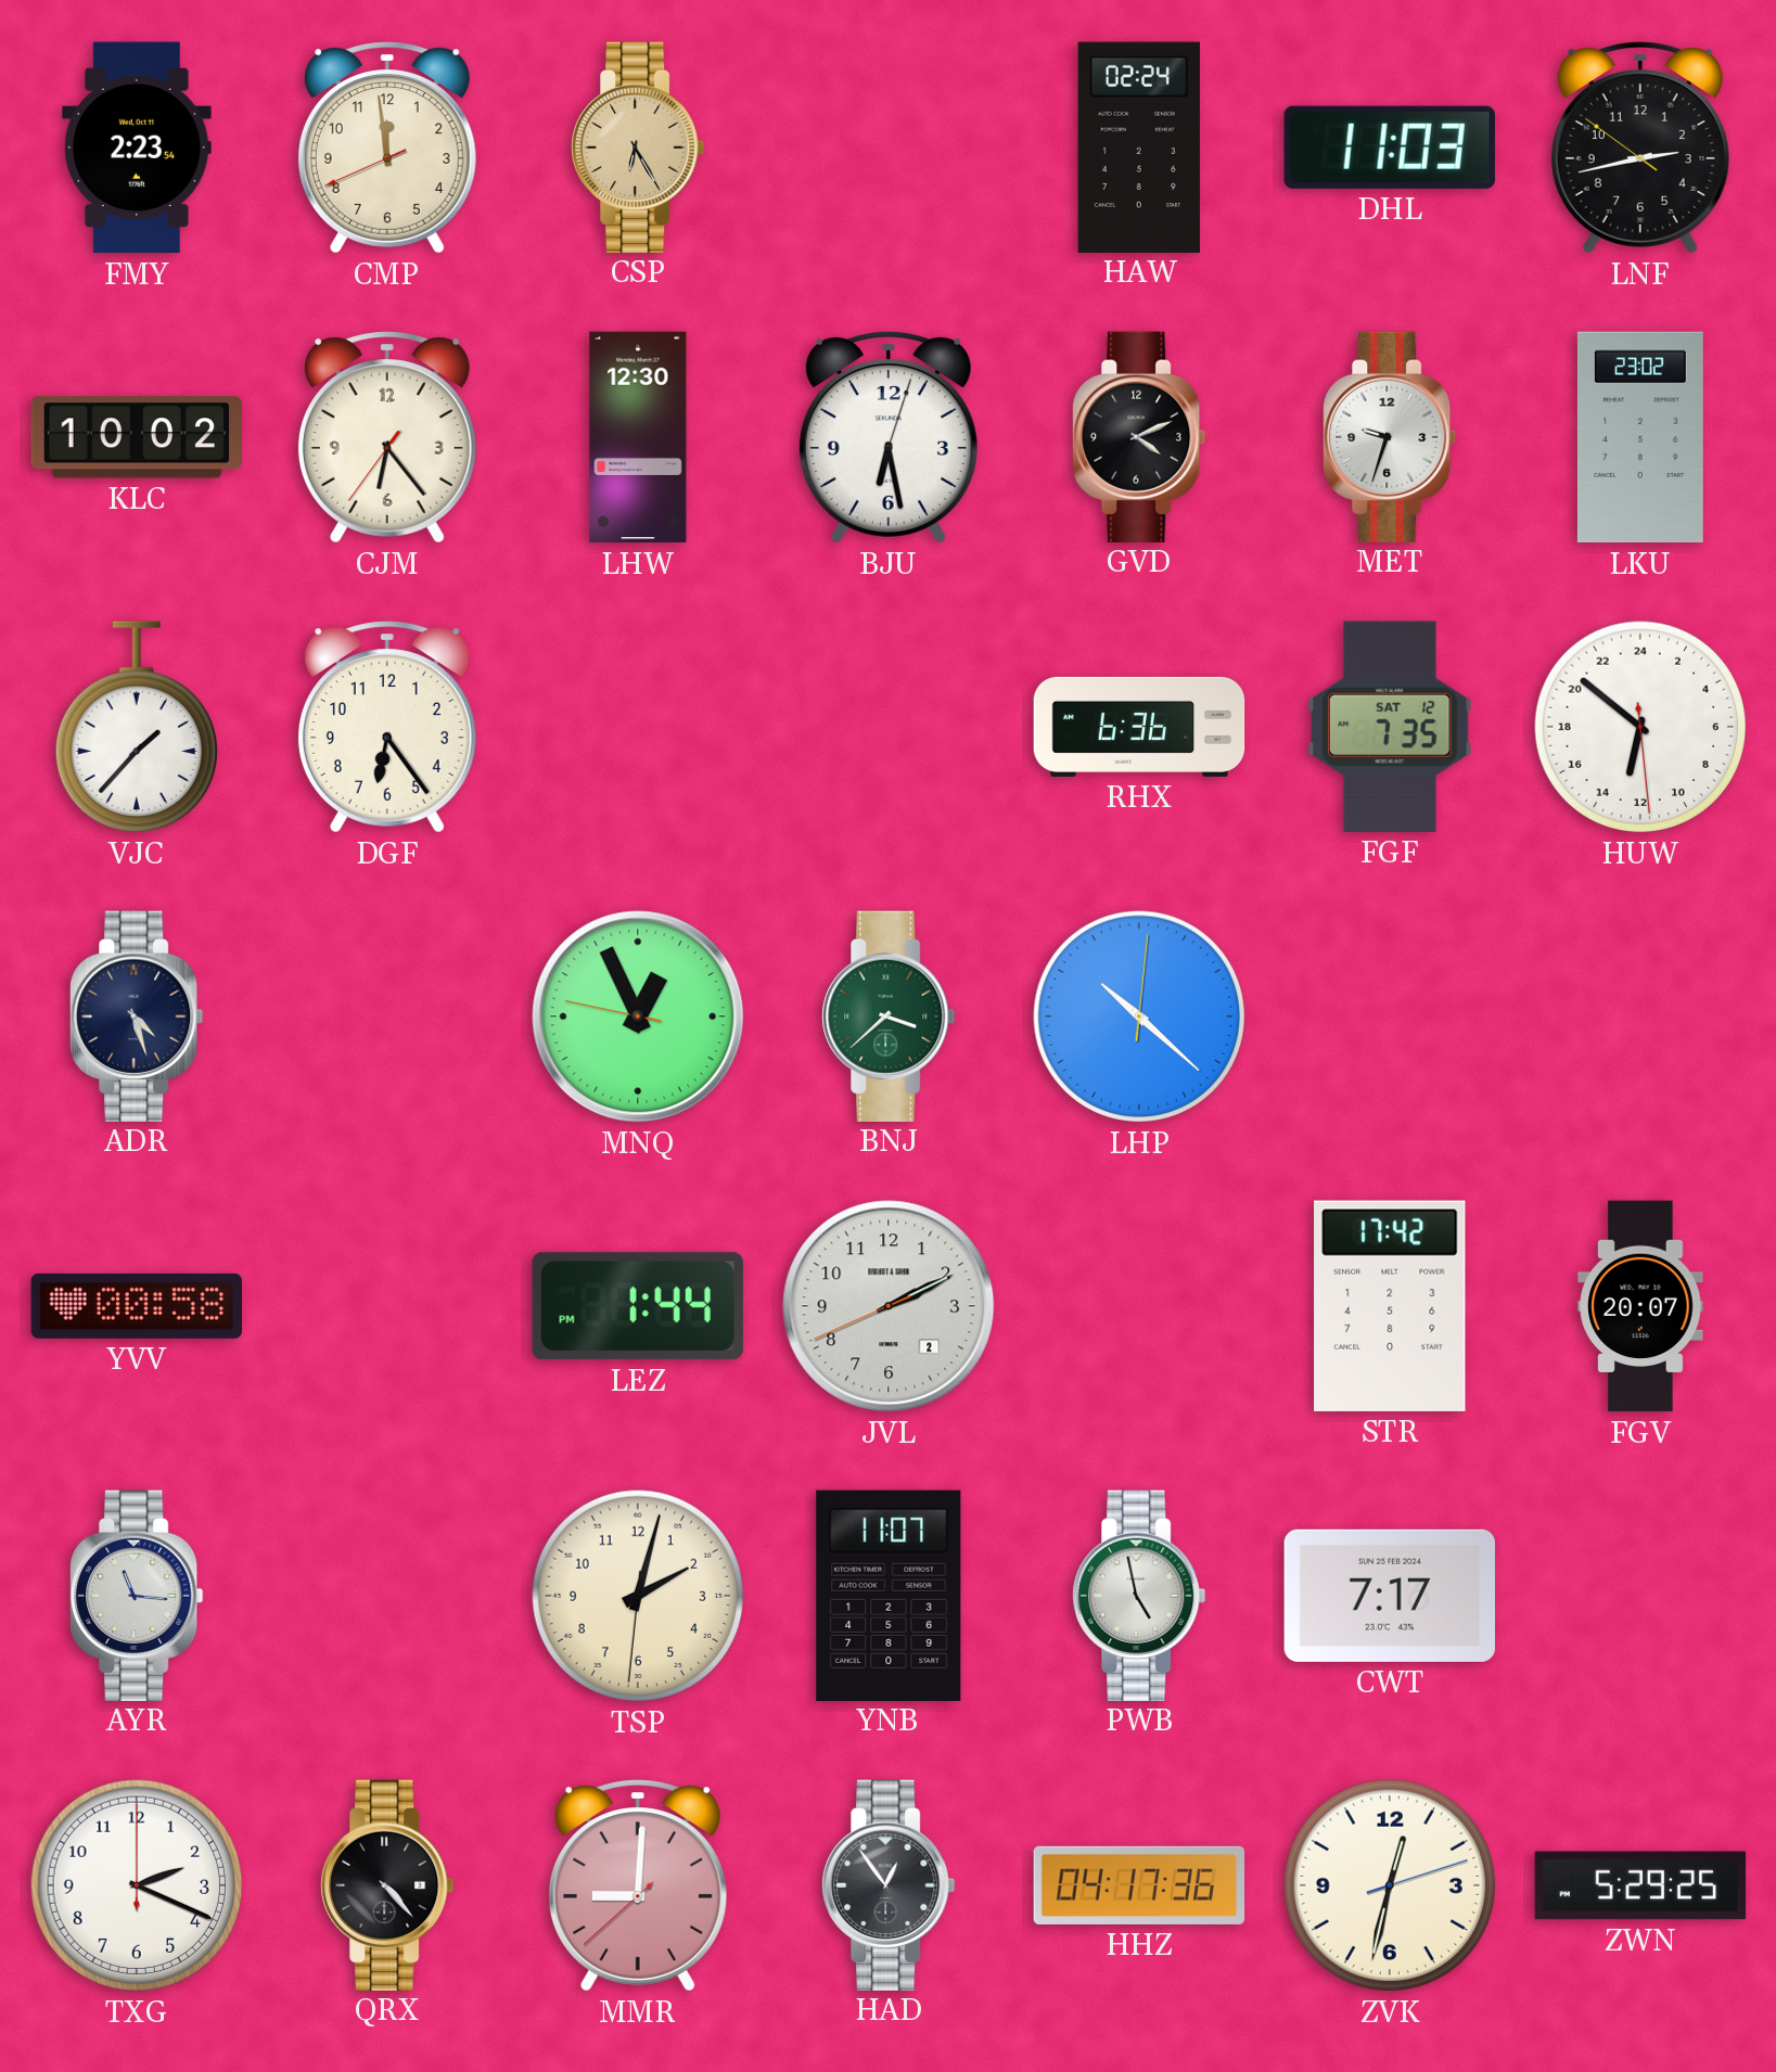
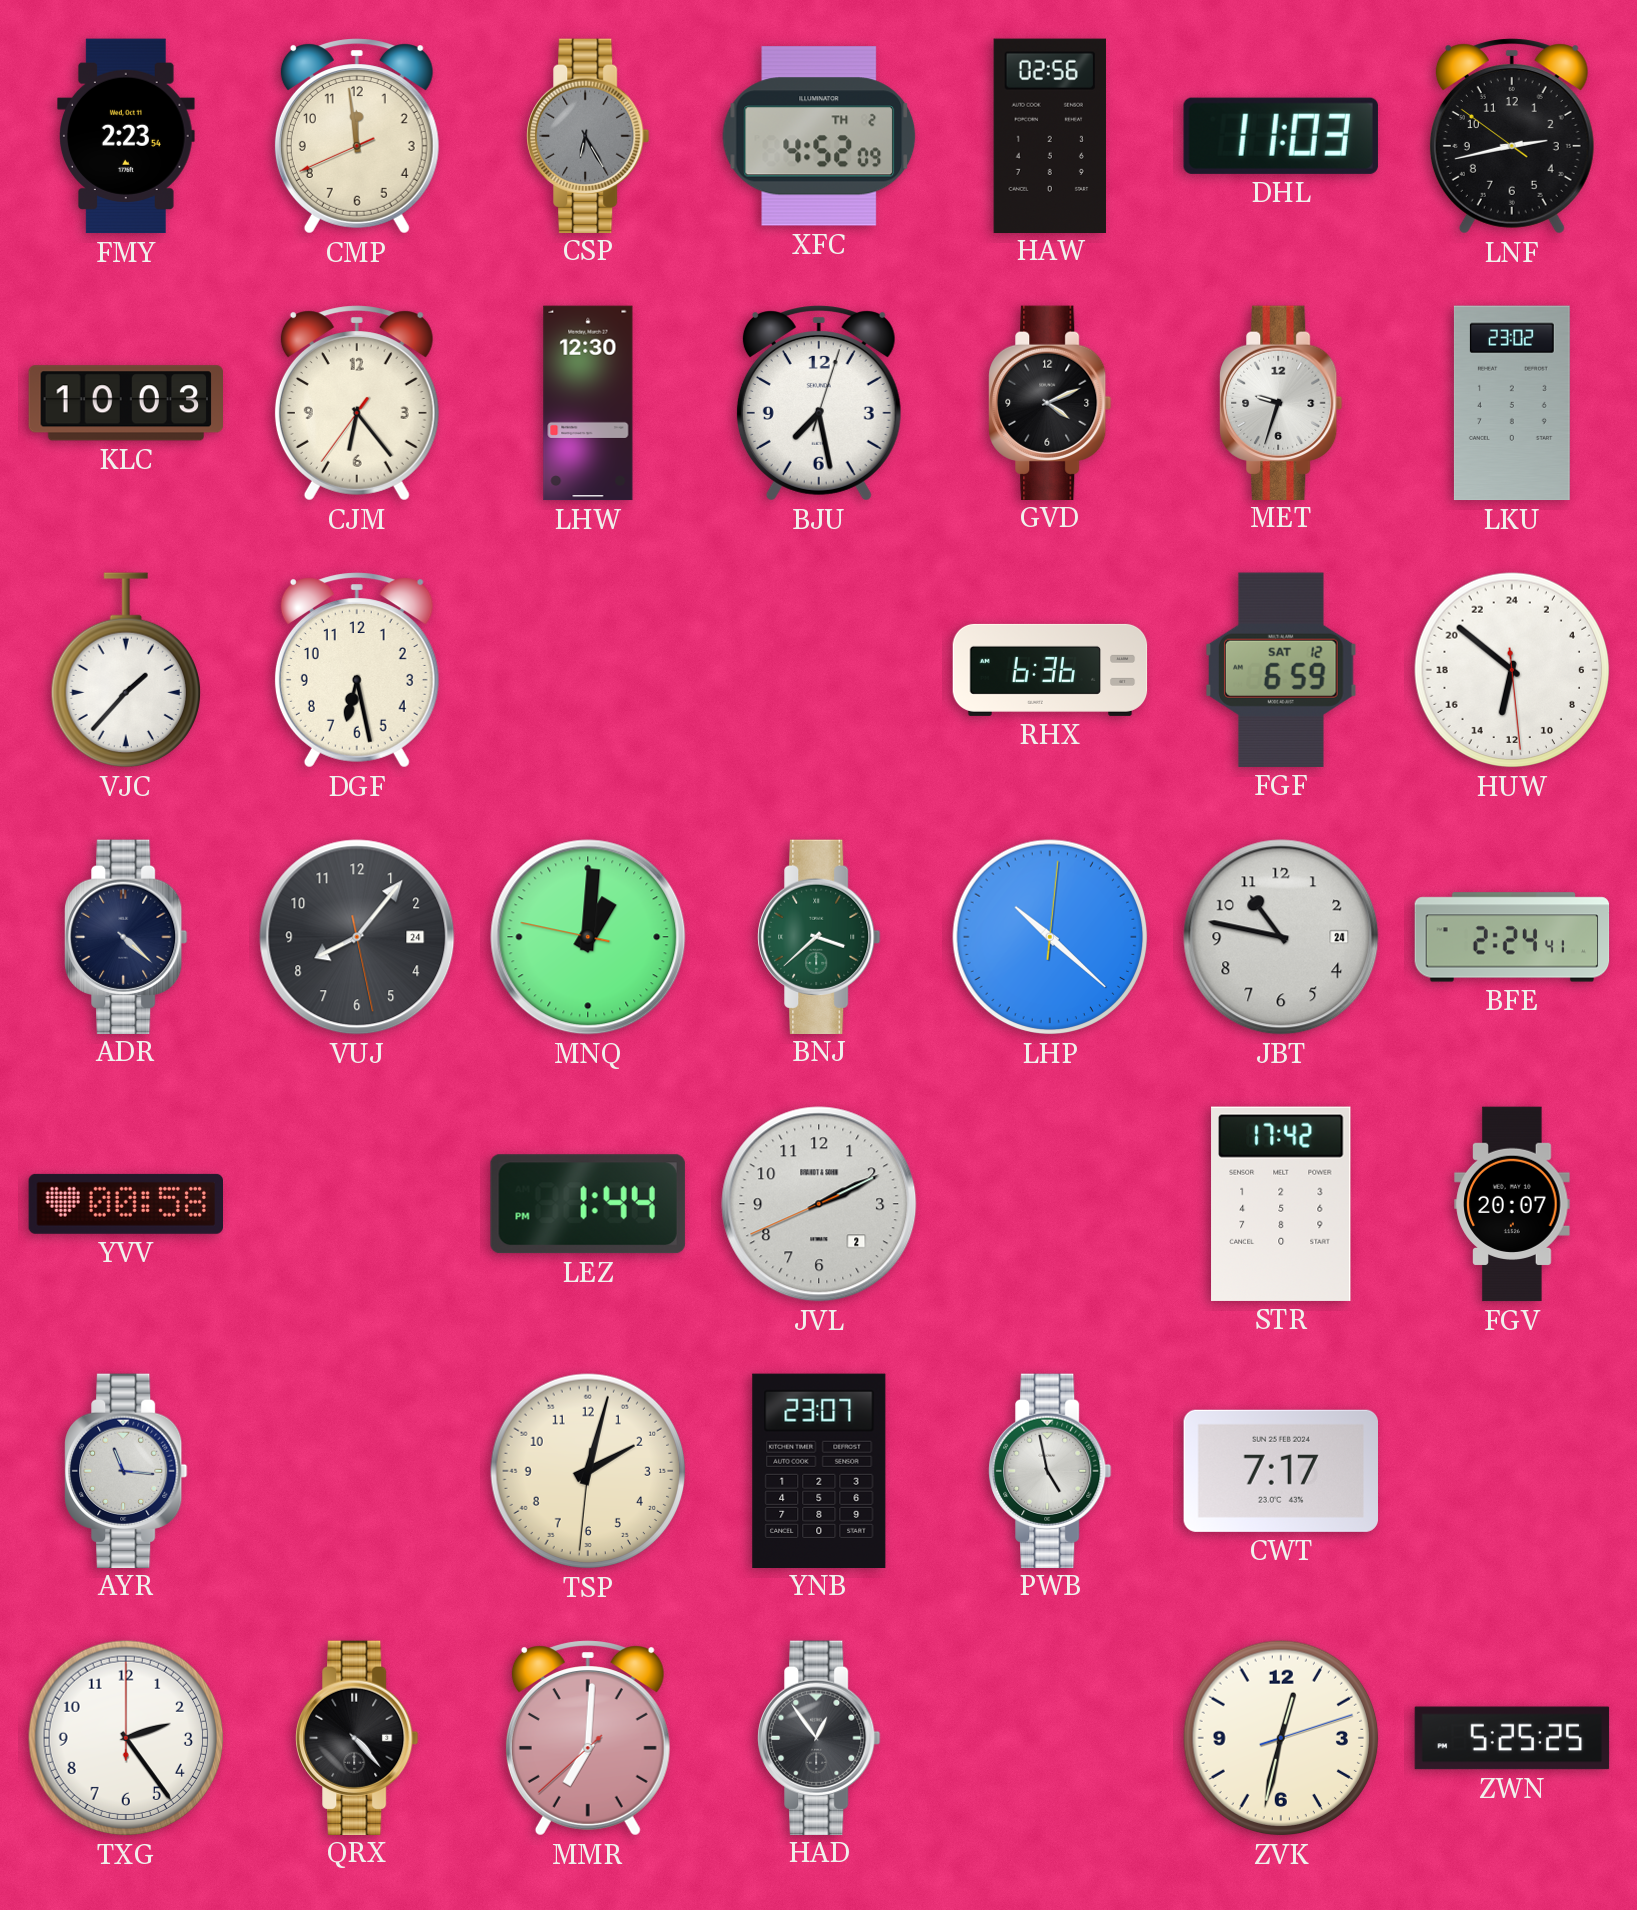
CSP dial: champagne -> grey
XFC: none -> 4:52
HAW: 02:24 -> 02:56
KLC: 10:02 -> 10:03
BJU: 6:28 -> 7:28
DGF: 6:24 -> 6:28
FGF: 7:35 -> 6:59
ADR: 4:27 -> 4:22
VUJ: none -> 8:06
MNQ: 12:55 -> 1:00
JBT: none -> 10:47
BFE: none -> 2:24
YNB: 11:07 -> 23:07
TXG: 2:19 -> 2:24
MMR: 9:00 -> 7:00
HHZ: 04:17 -> none
ZWN: 5:29 -> 5:25
